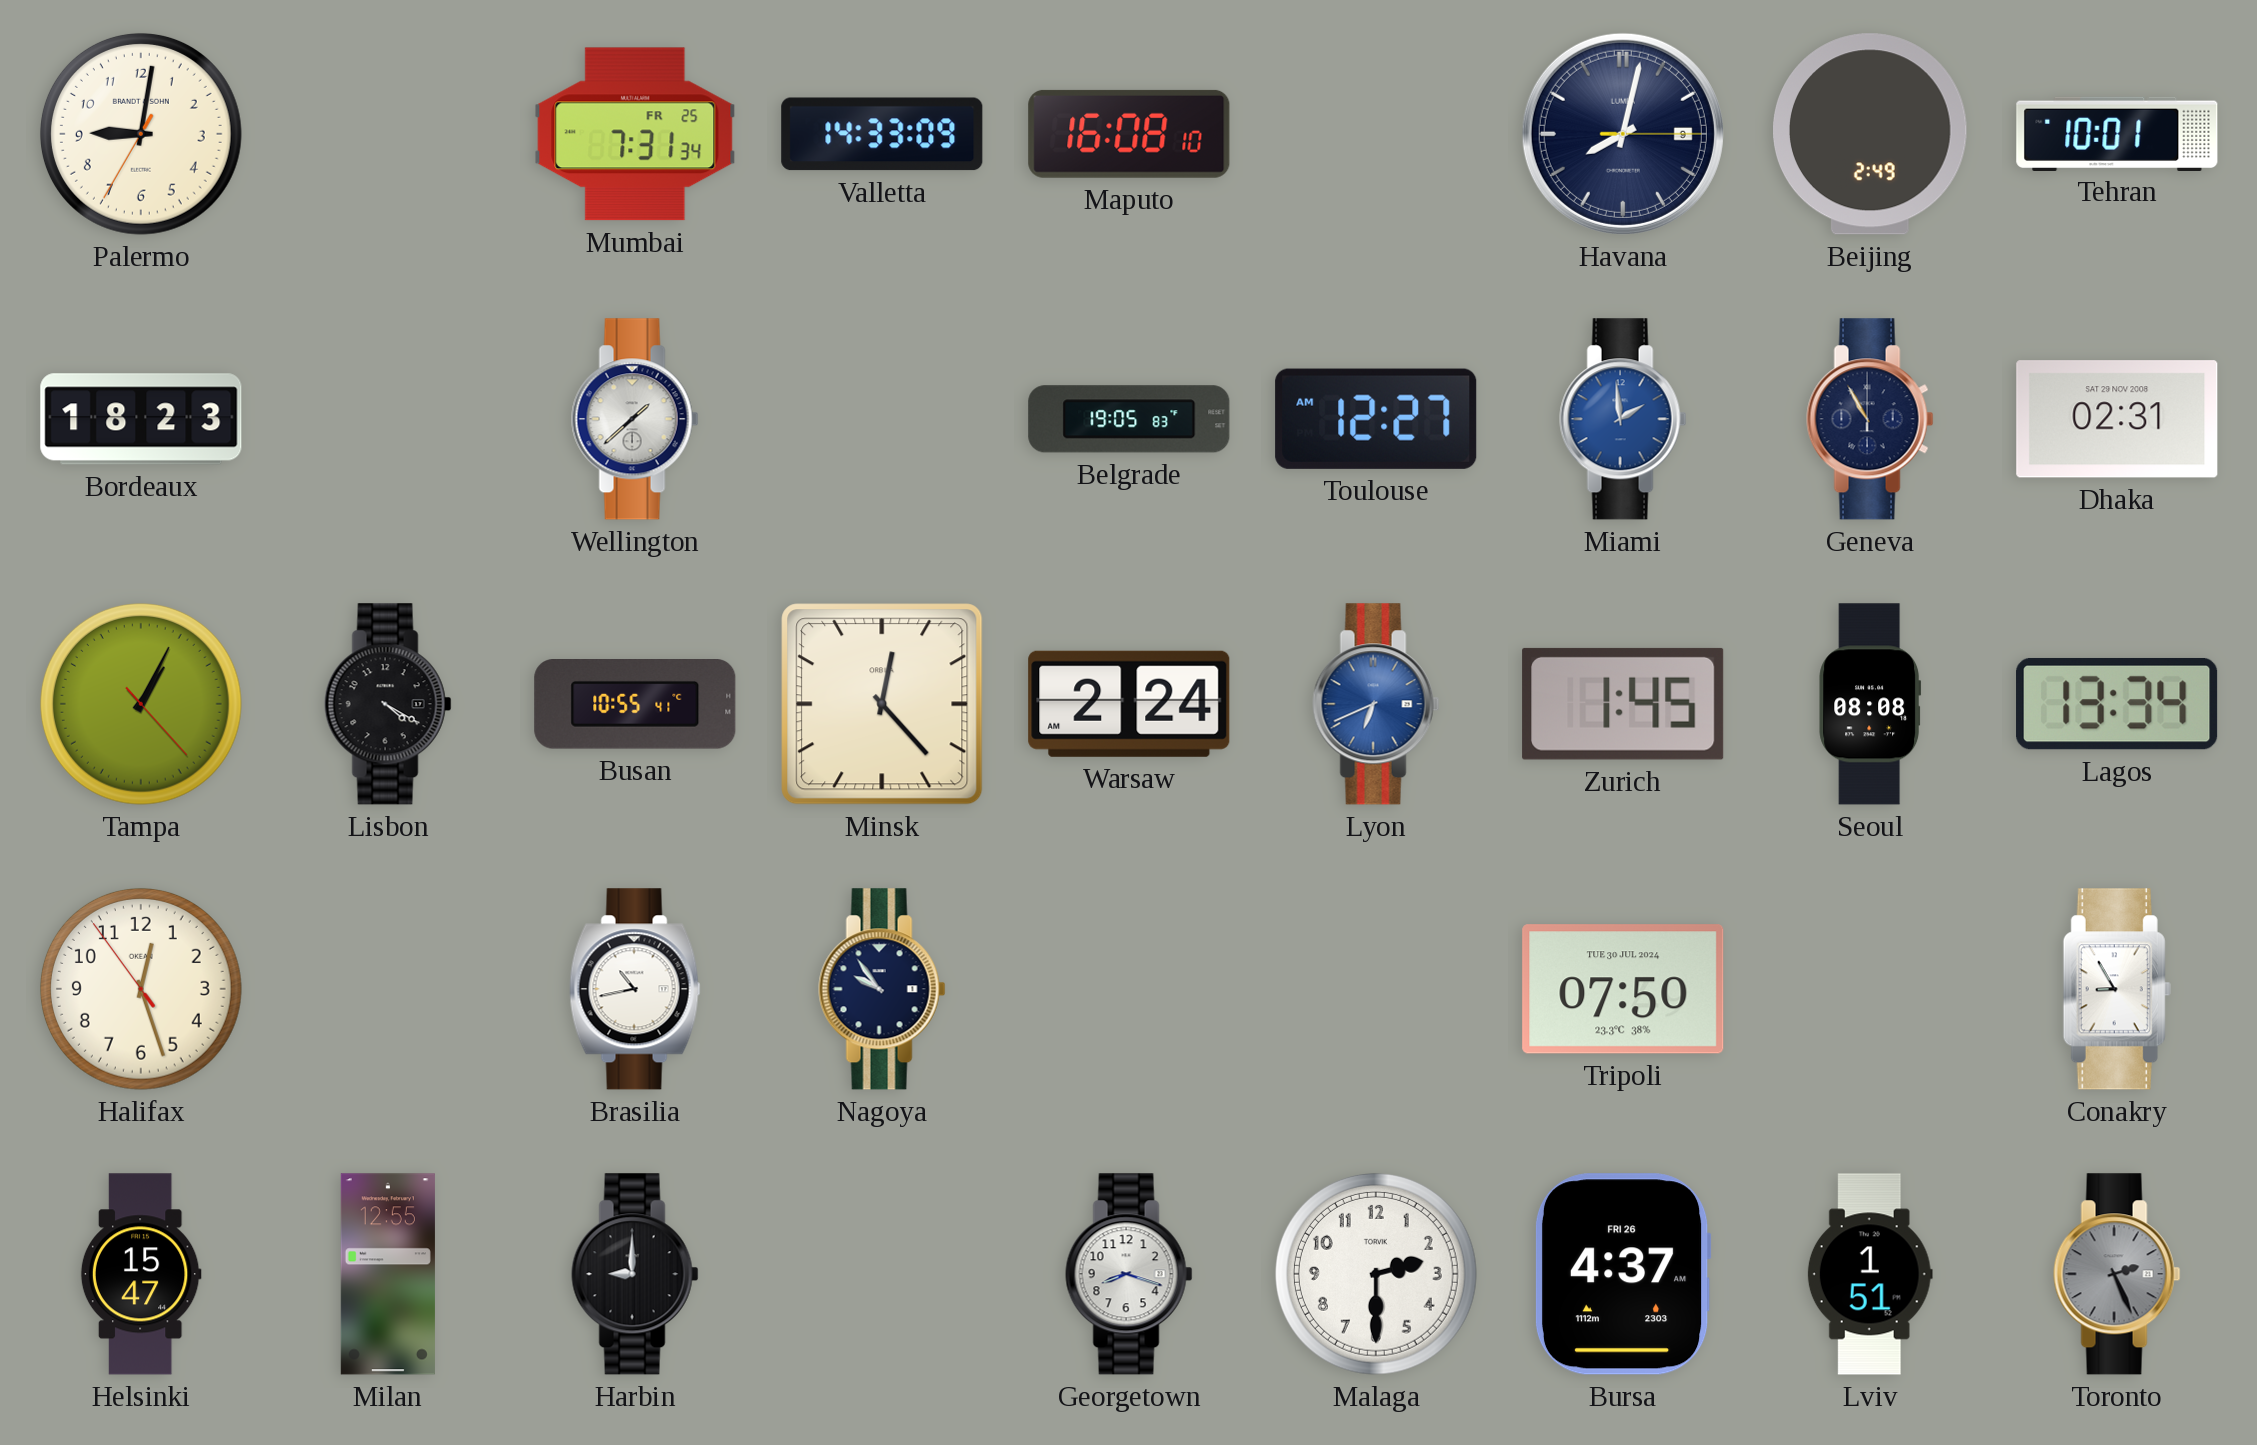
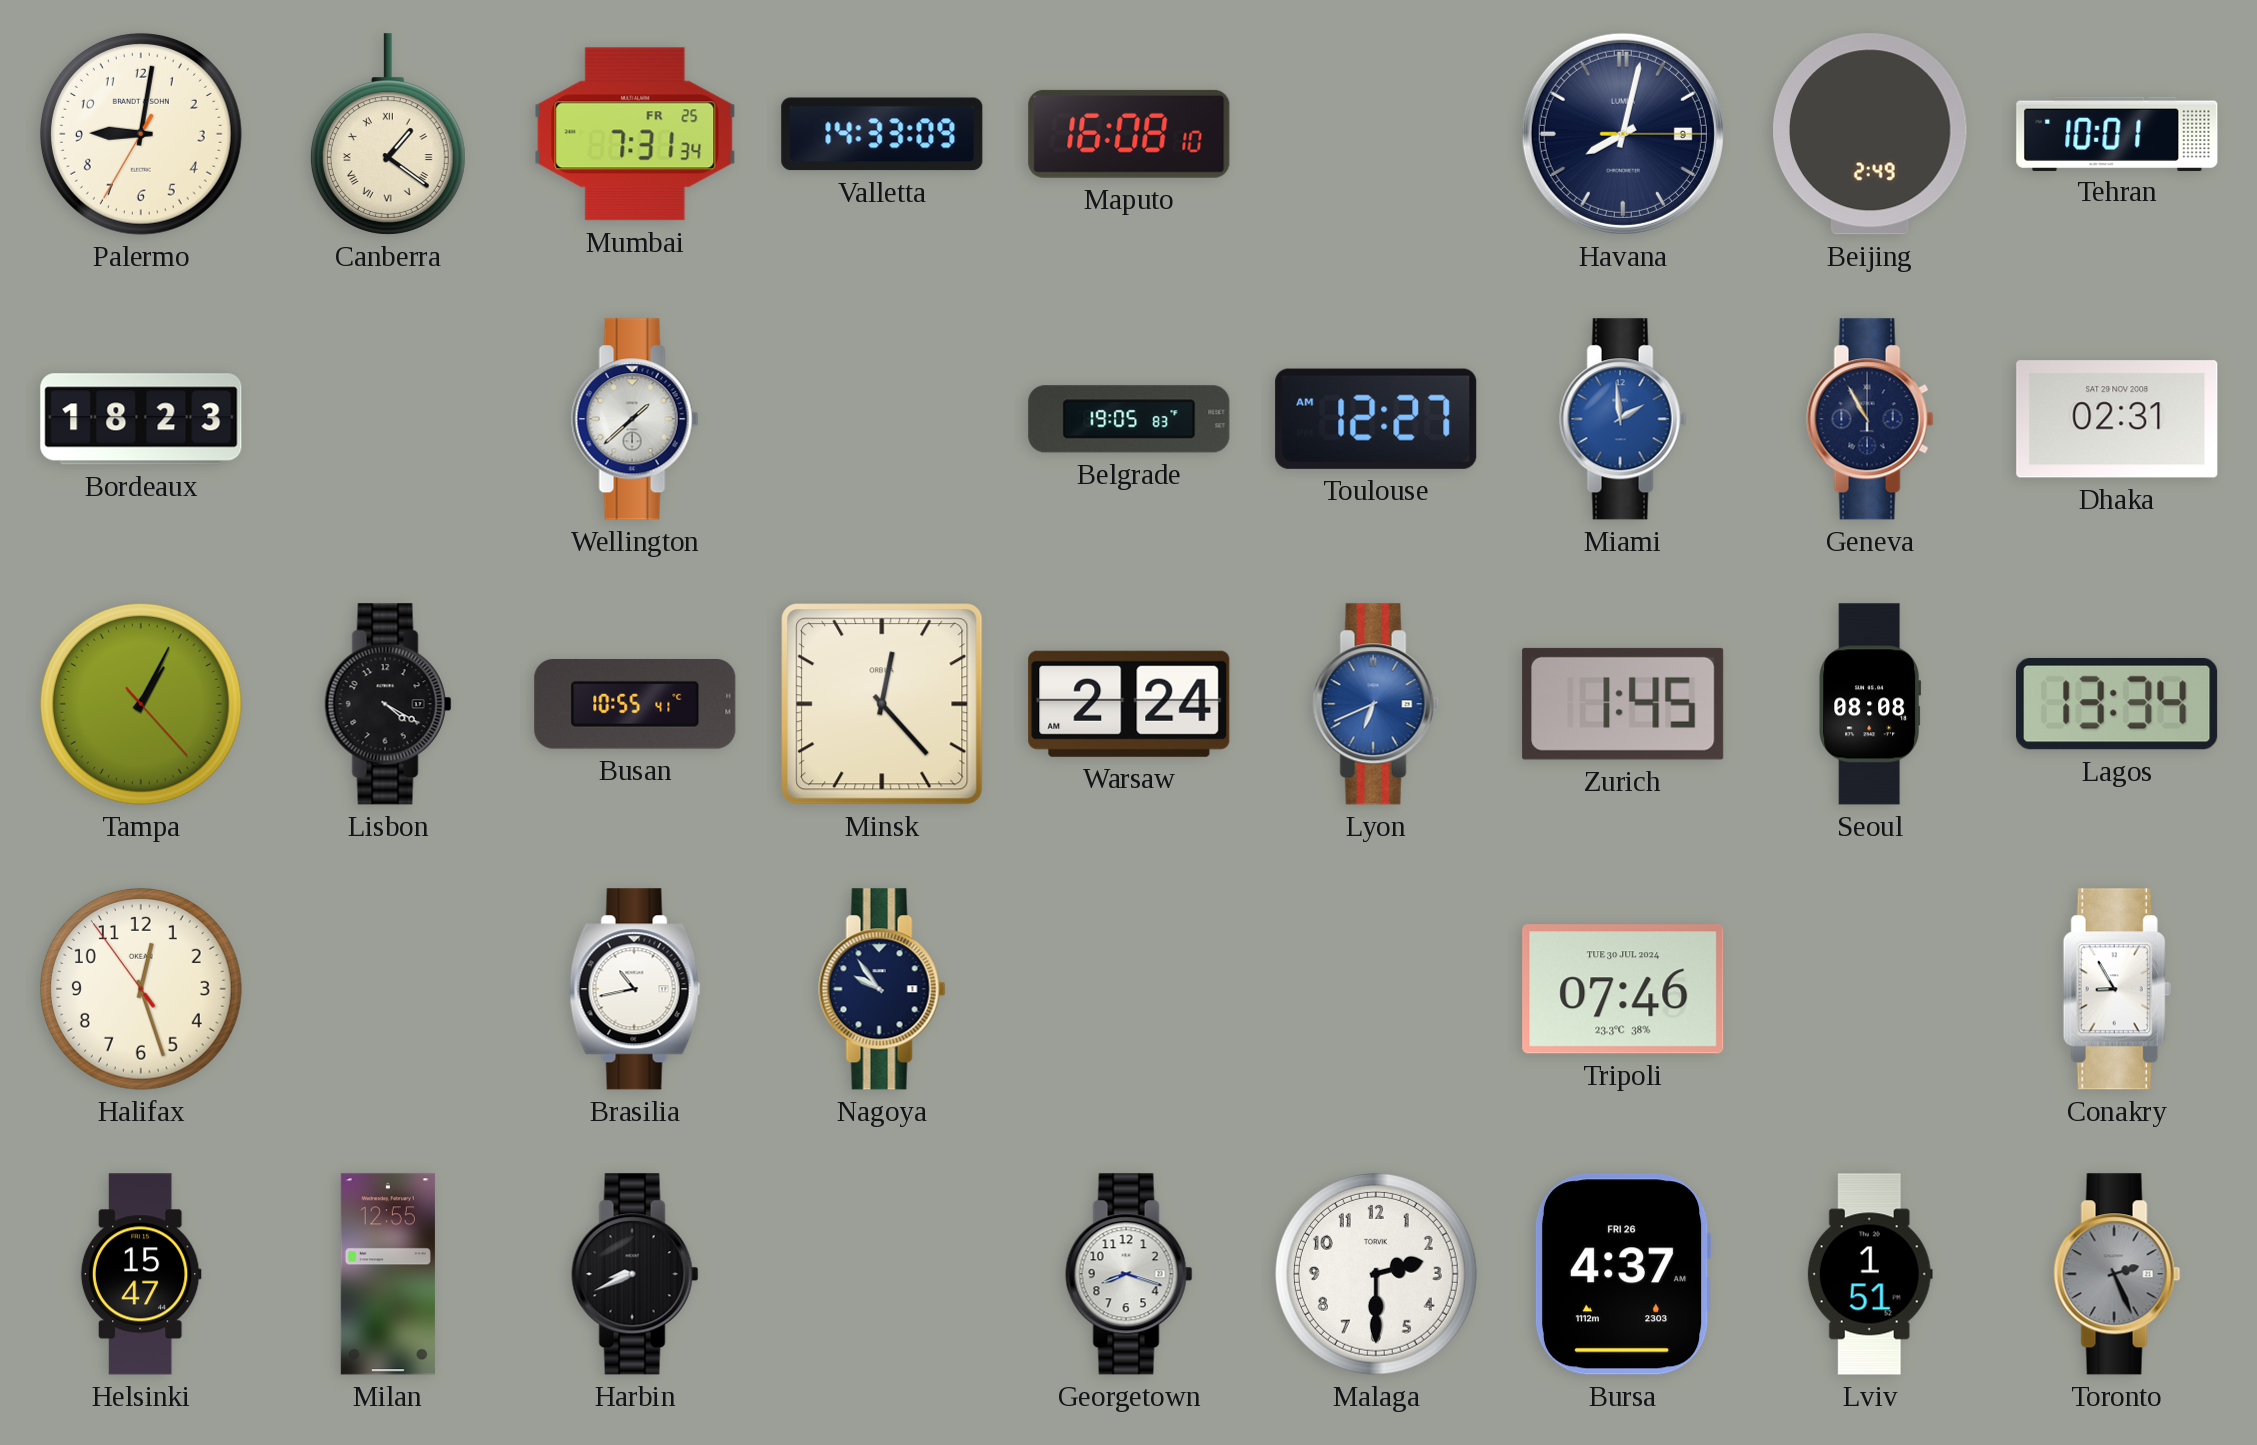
Canberra: none -> 1:21
Tripoli: 07:50 -> 07:46
Harbin: 9:00 -> 8:41
